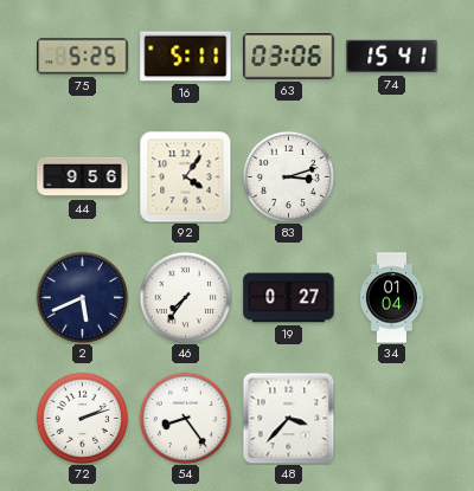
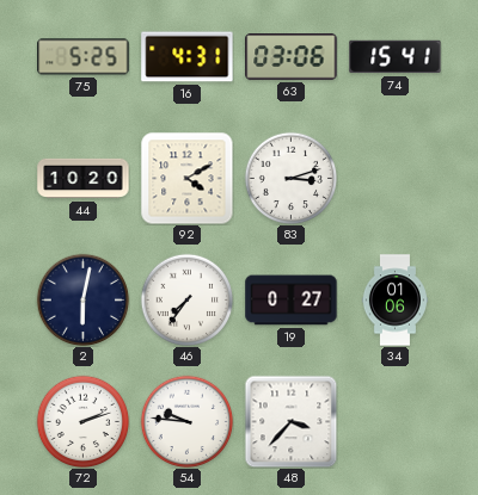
16: 5:11 -> 4:31
44: 9:56 -> 10:20
92: 4:06 -> 4:10
2: 5:41 -> 6:02
34: 01:04 -> 01:06
54: 8:24 -> 9:46
